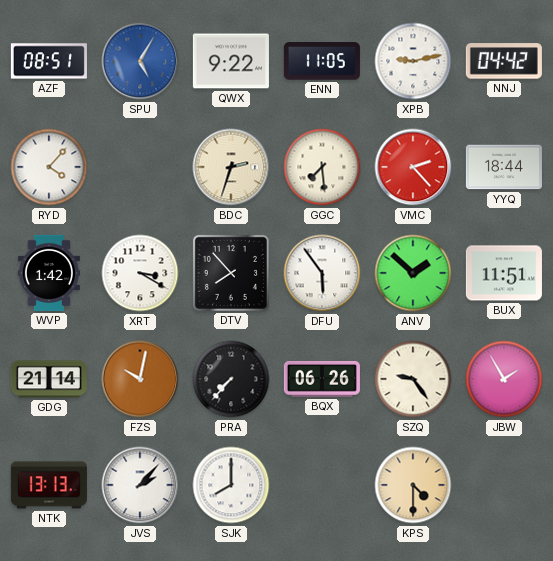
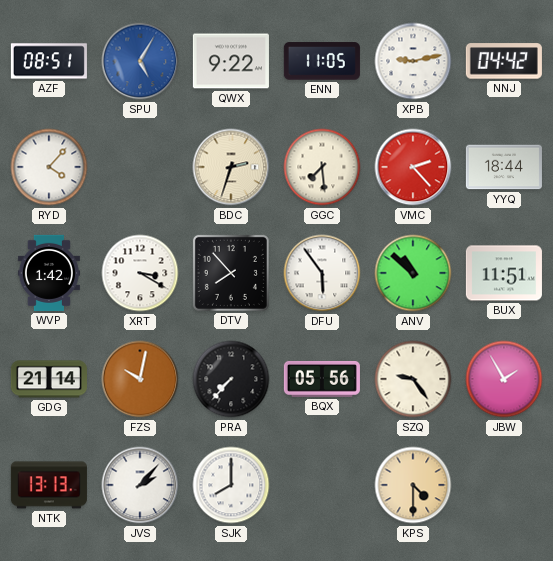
ANV: 1:52 -> 10:52
BQX: 06:26 -> 05:56
